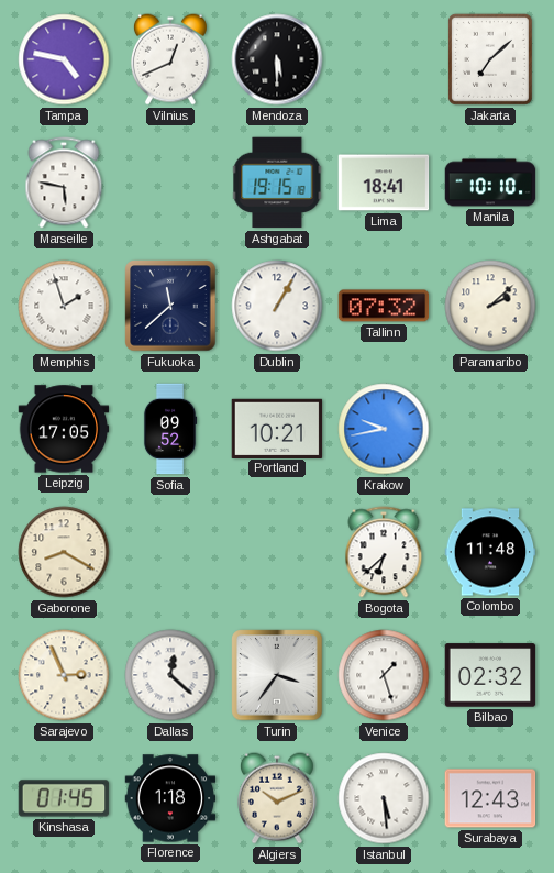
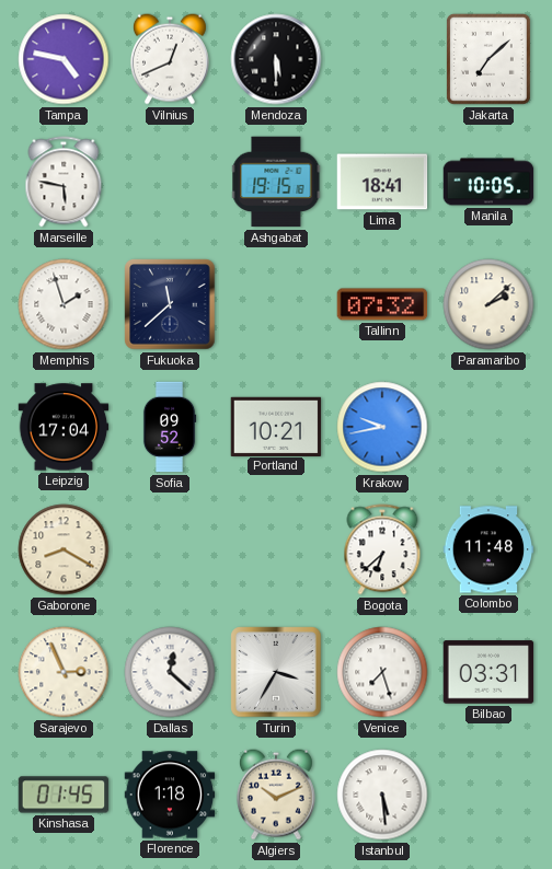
Manila: 10:10 -> 10:05
Dublin: 1:05 -> none
Leipzig: 17:05 -> 17:04
Turin: 3:36 -> 3:35
Venice: 1:27 -> 7:27
Bilbao: 02:32 -> 03:31
Surabaya: 12:43 -> none
